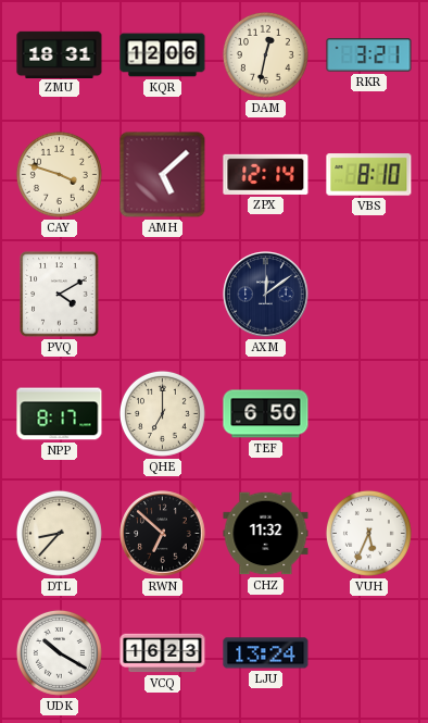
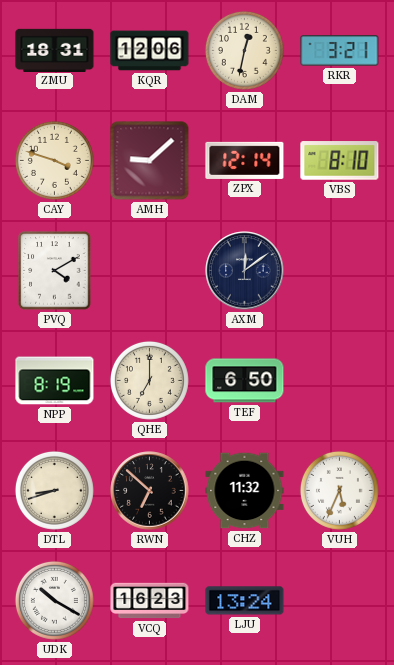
AMH: 5:08 -> 9:08
NPP: 8:17 -> 8:19
DTL: 8:37 -> 8:42
